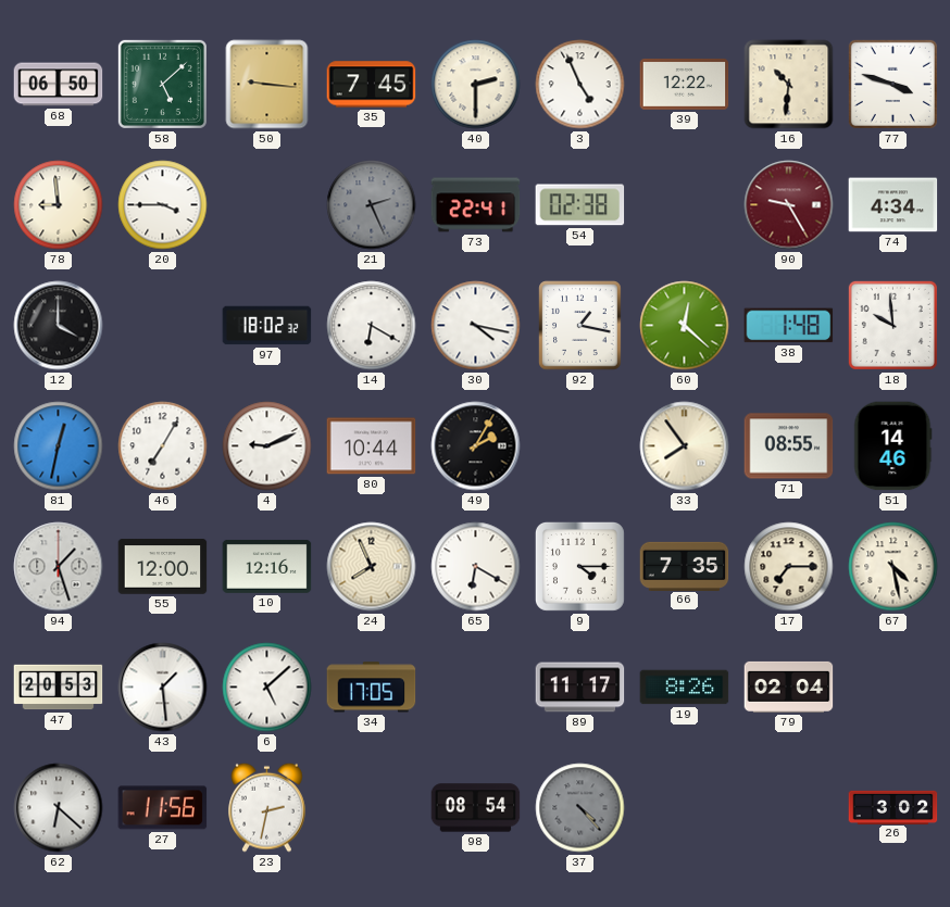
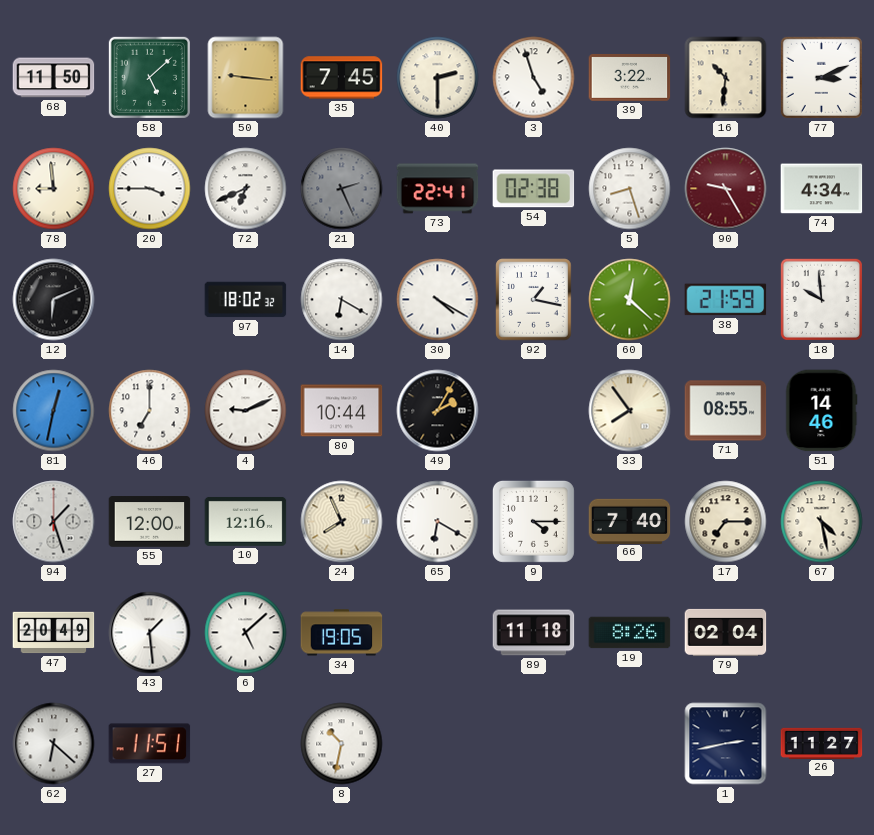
68: 06:50 -> 11:50
3: 4:56 -> 4:57
39: 12:22 -> 3:22
77: 3:48 -> 3:11
72: none -> 6:41
5: none -> 8:27
12: 4:00 -> 6:11
30: 4:17 -> 4:20
38: 1:48 -> 21:59
46: 7:05 -> 7:00
66: 7:35 -> 7:40
47: 20:53 -> 20:49
34: 17:05 -> 19:05
89: 11:17 -> 11:18
27: 11:56 -> 11:51
23: 2:32 -> none
8: none -> 10:32
98: 08:54 -> none
37: 4:23 -> none
1: none -> 2:43
26: 3:02 -> 11:27
